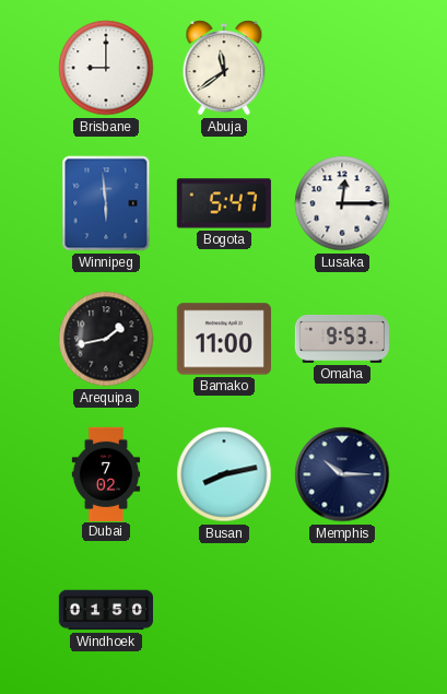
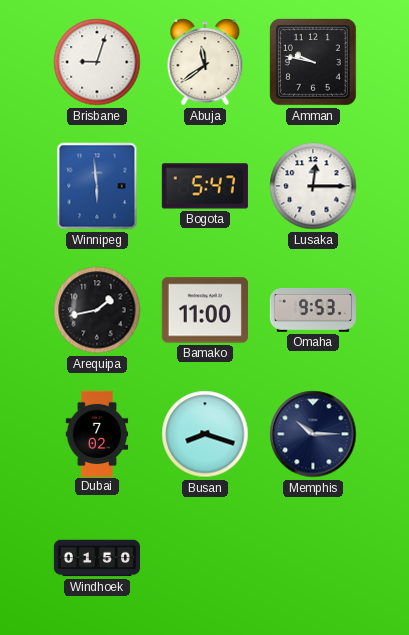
Brisbane: 9:00 -> 9:03
Amman: none -> 9:47
Busan: 8:13 -> 8:18
